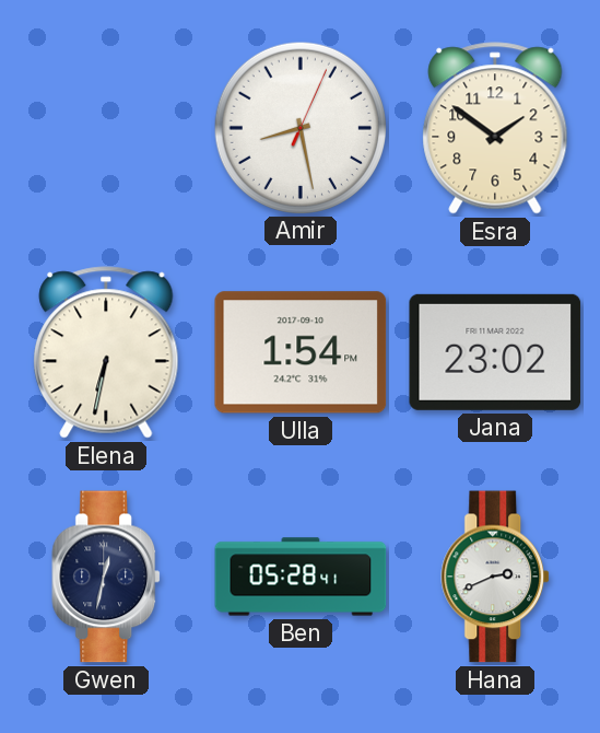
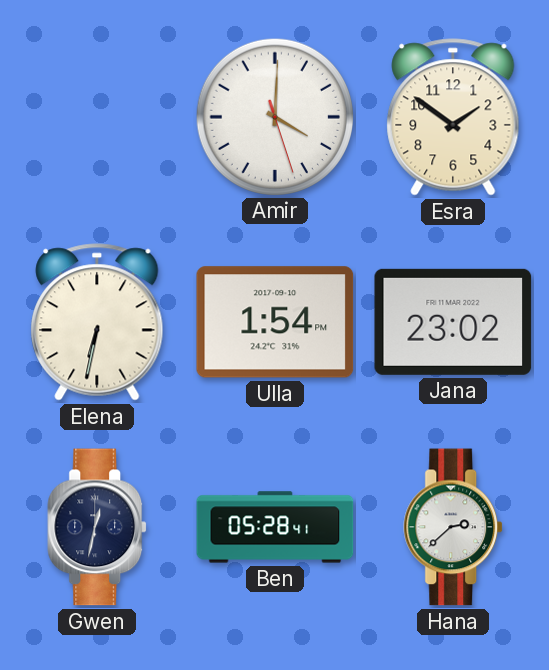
Amir: 8:28 -> 4:00
Hana: 2:41 -> 2:38
